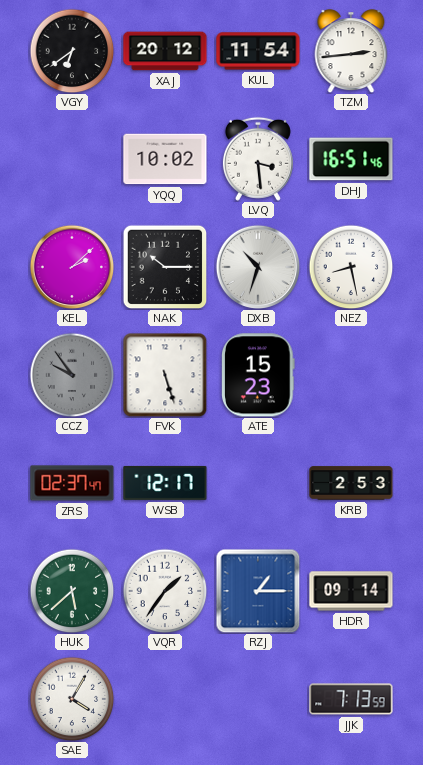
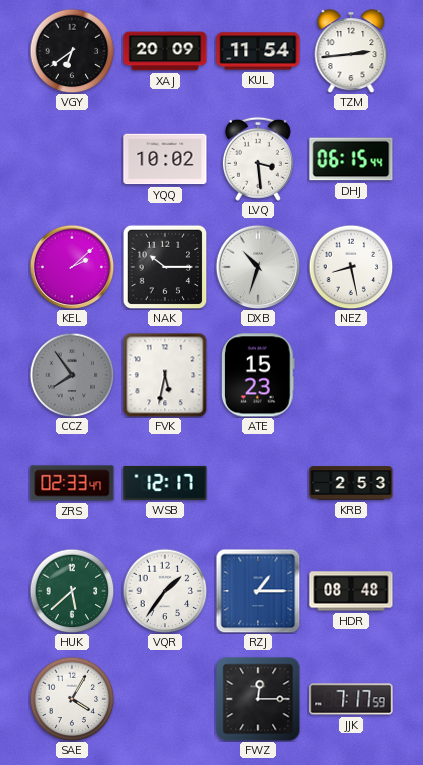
XAJ: 20:12 -> 20:09
DHJ: 16:51 -> 06:15
CCZ: 9:54 -> 7:54
FVK: 5:27 -> 5:32
ZRS: 02:37 -> 02:33
HDR: 09:14 -> 08:48
FWZ: none -> 12:15
JJK: 7:13 -> 7:17
